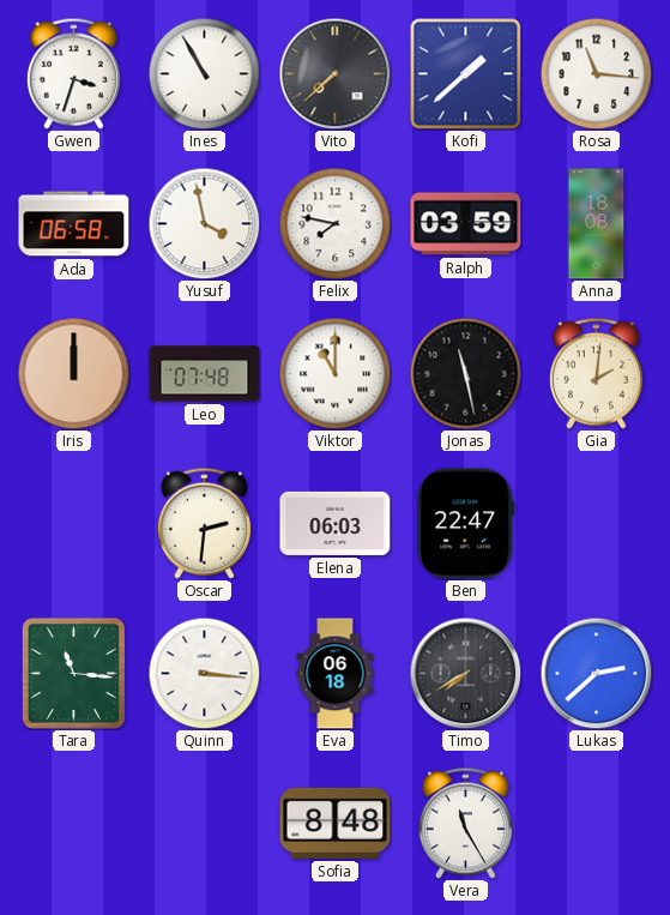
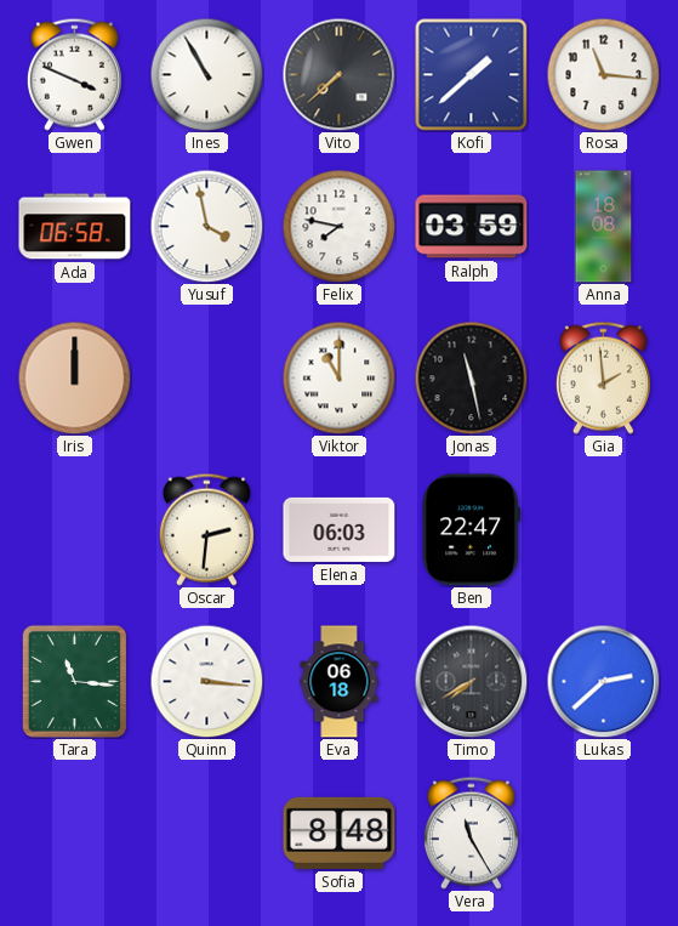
Gwen: 3:33 -> 3:49
Leo: 07:48 -> none
Gia: 2:01 -> 1:59
